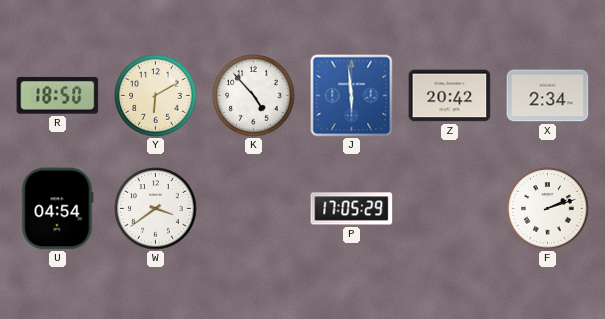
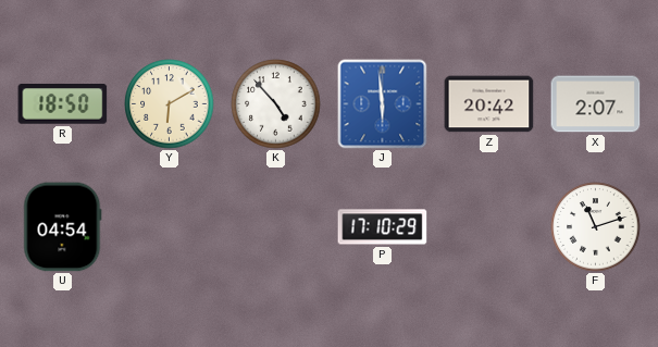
X: 2:34 -> 2:07
W: 3:39 -> none
P: 17:05 -> 17:10
F: 2:12 -> 11:12
